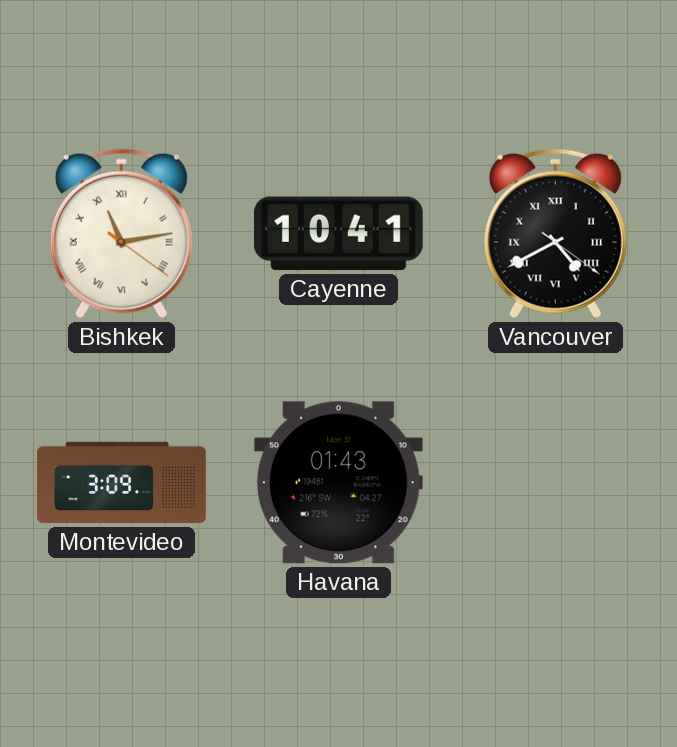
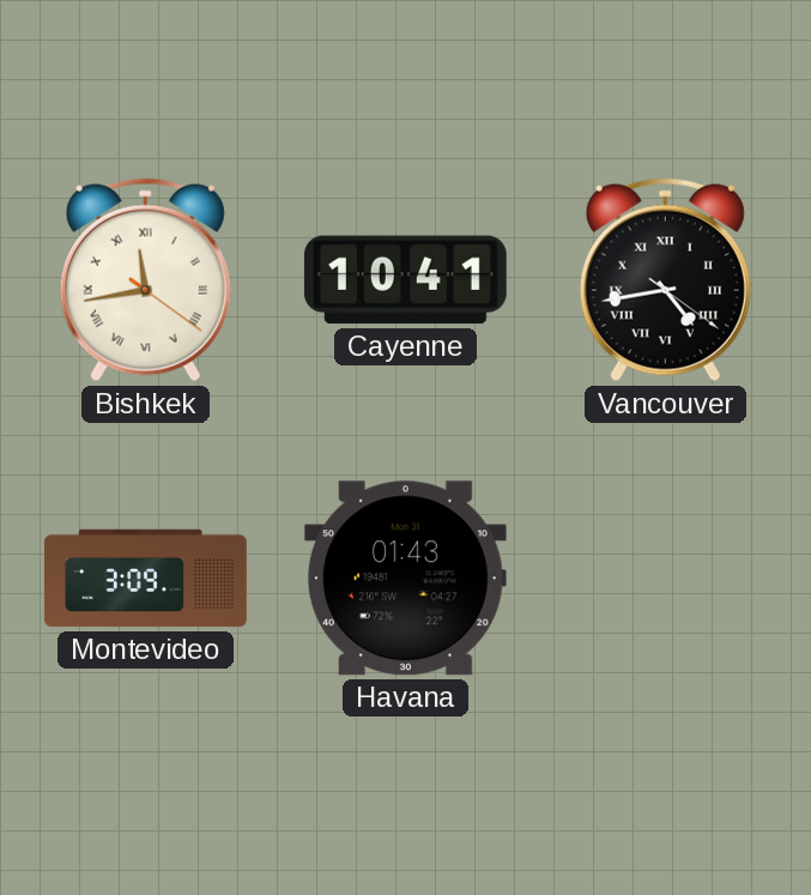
Bishkek: 11:13 -> 11:43
Vancouver: 4:40 -> 4:43
